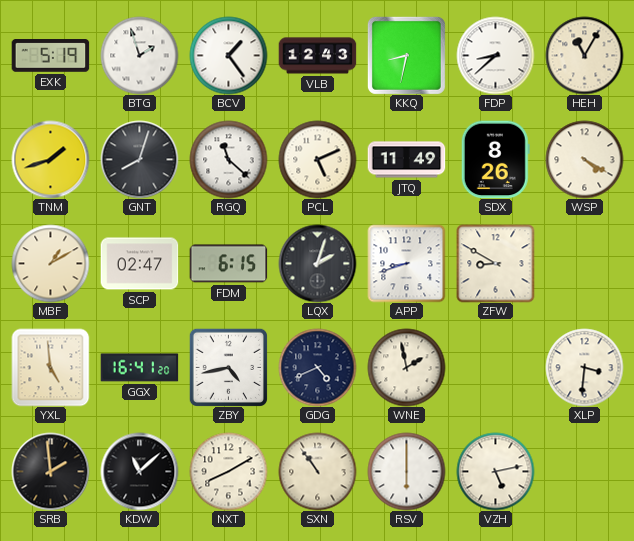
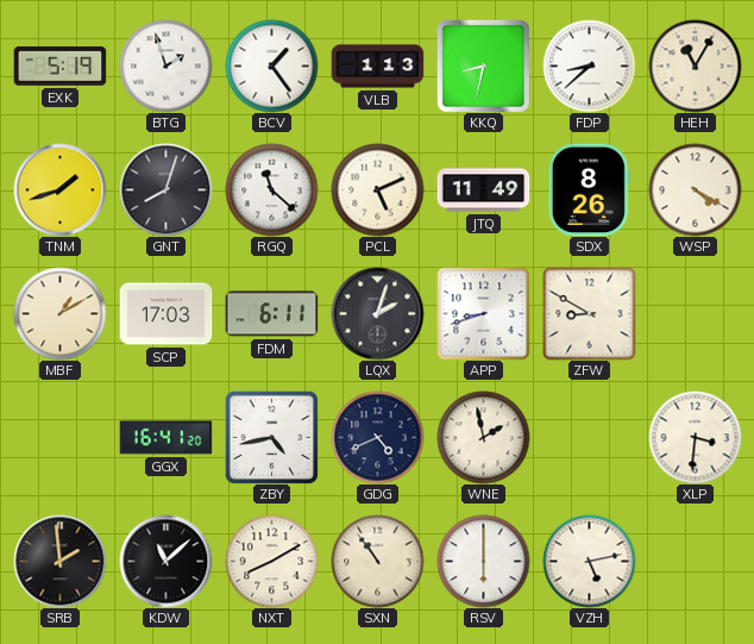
VLB: 12:43 -> 1:13
SCP: 02:47 -> 17:03
FDM: 6:15 -> 6:11
YXL: 4:59 -> none
